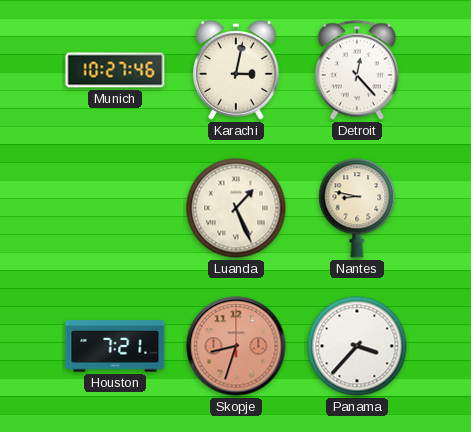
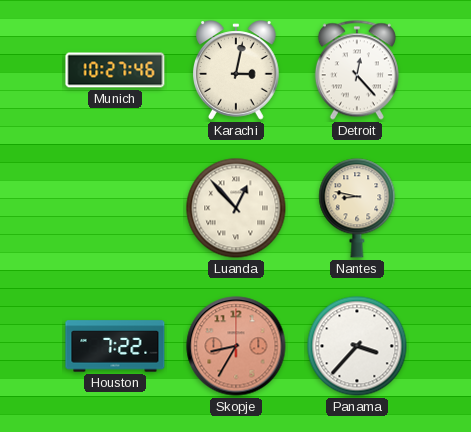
Luanda: 1:26 -> 12:53
Houston: 7:21 -> 7:22
Skopje: 8:33 -> 8:35
